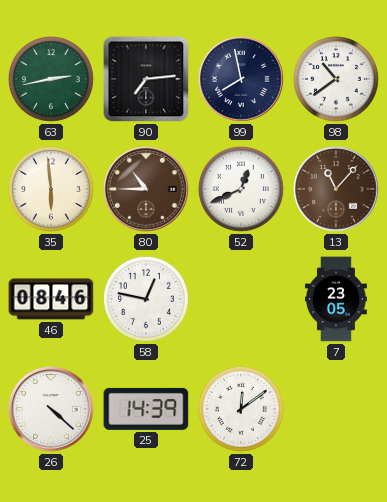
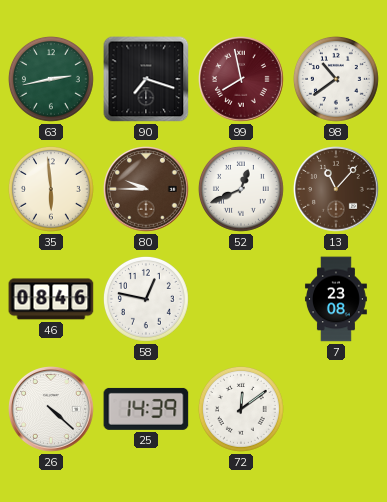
90: 7:14 -> 7:18
99 dial: navy -> burgundy
80: 10:45 -> 9:45
7: 23:05 -> 23:08
